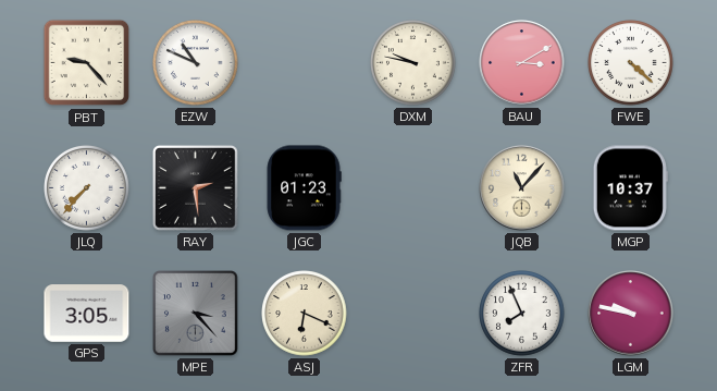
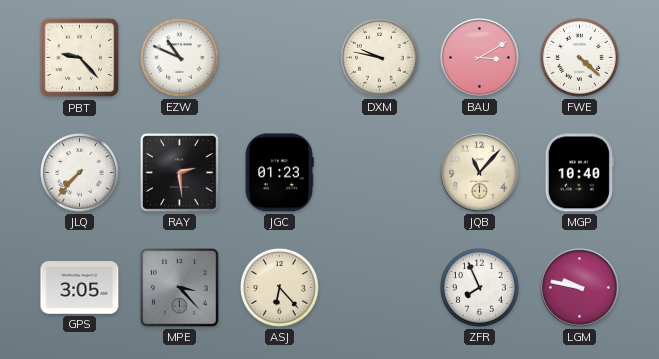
MGP: 10:37 -> 10:40
ASJ: 6:19 -> 6:23
